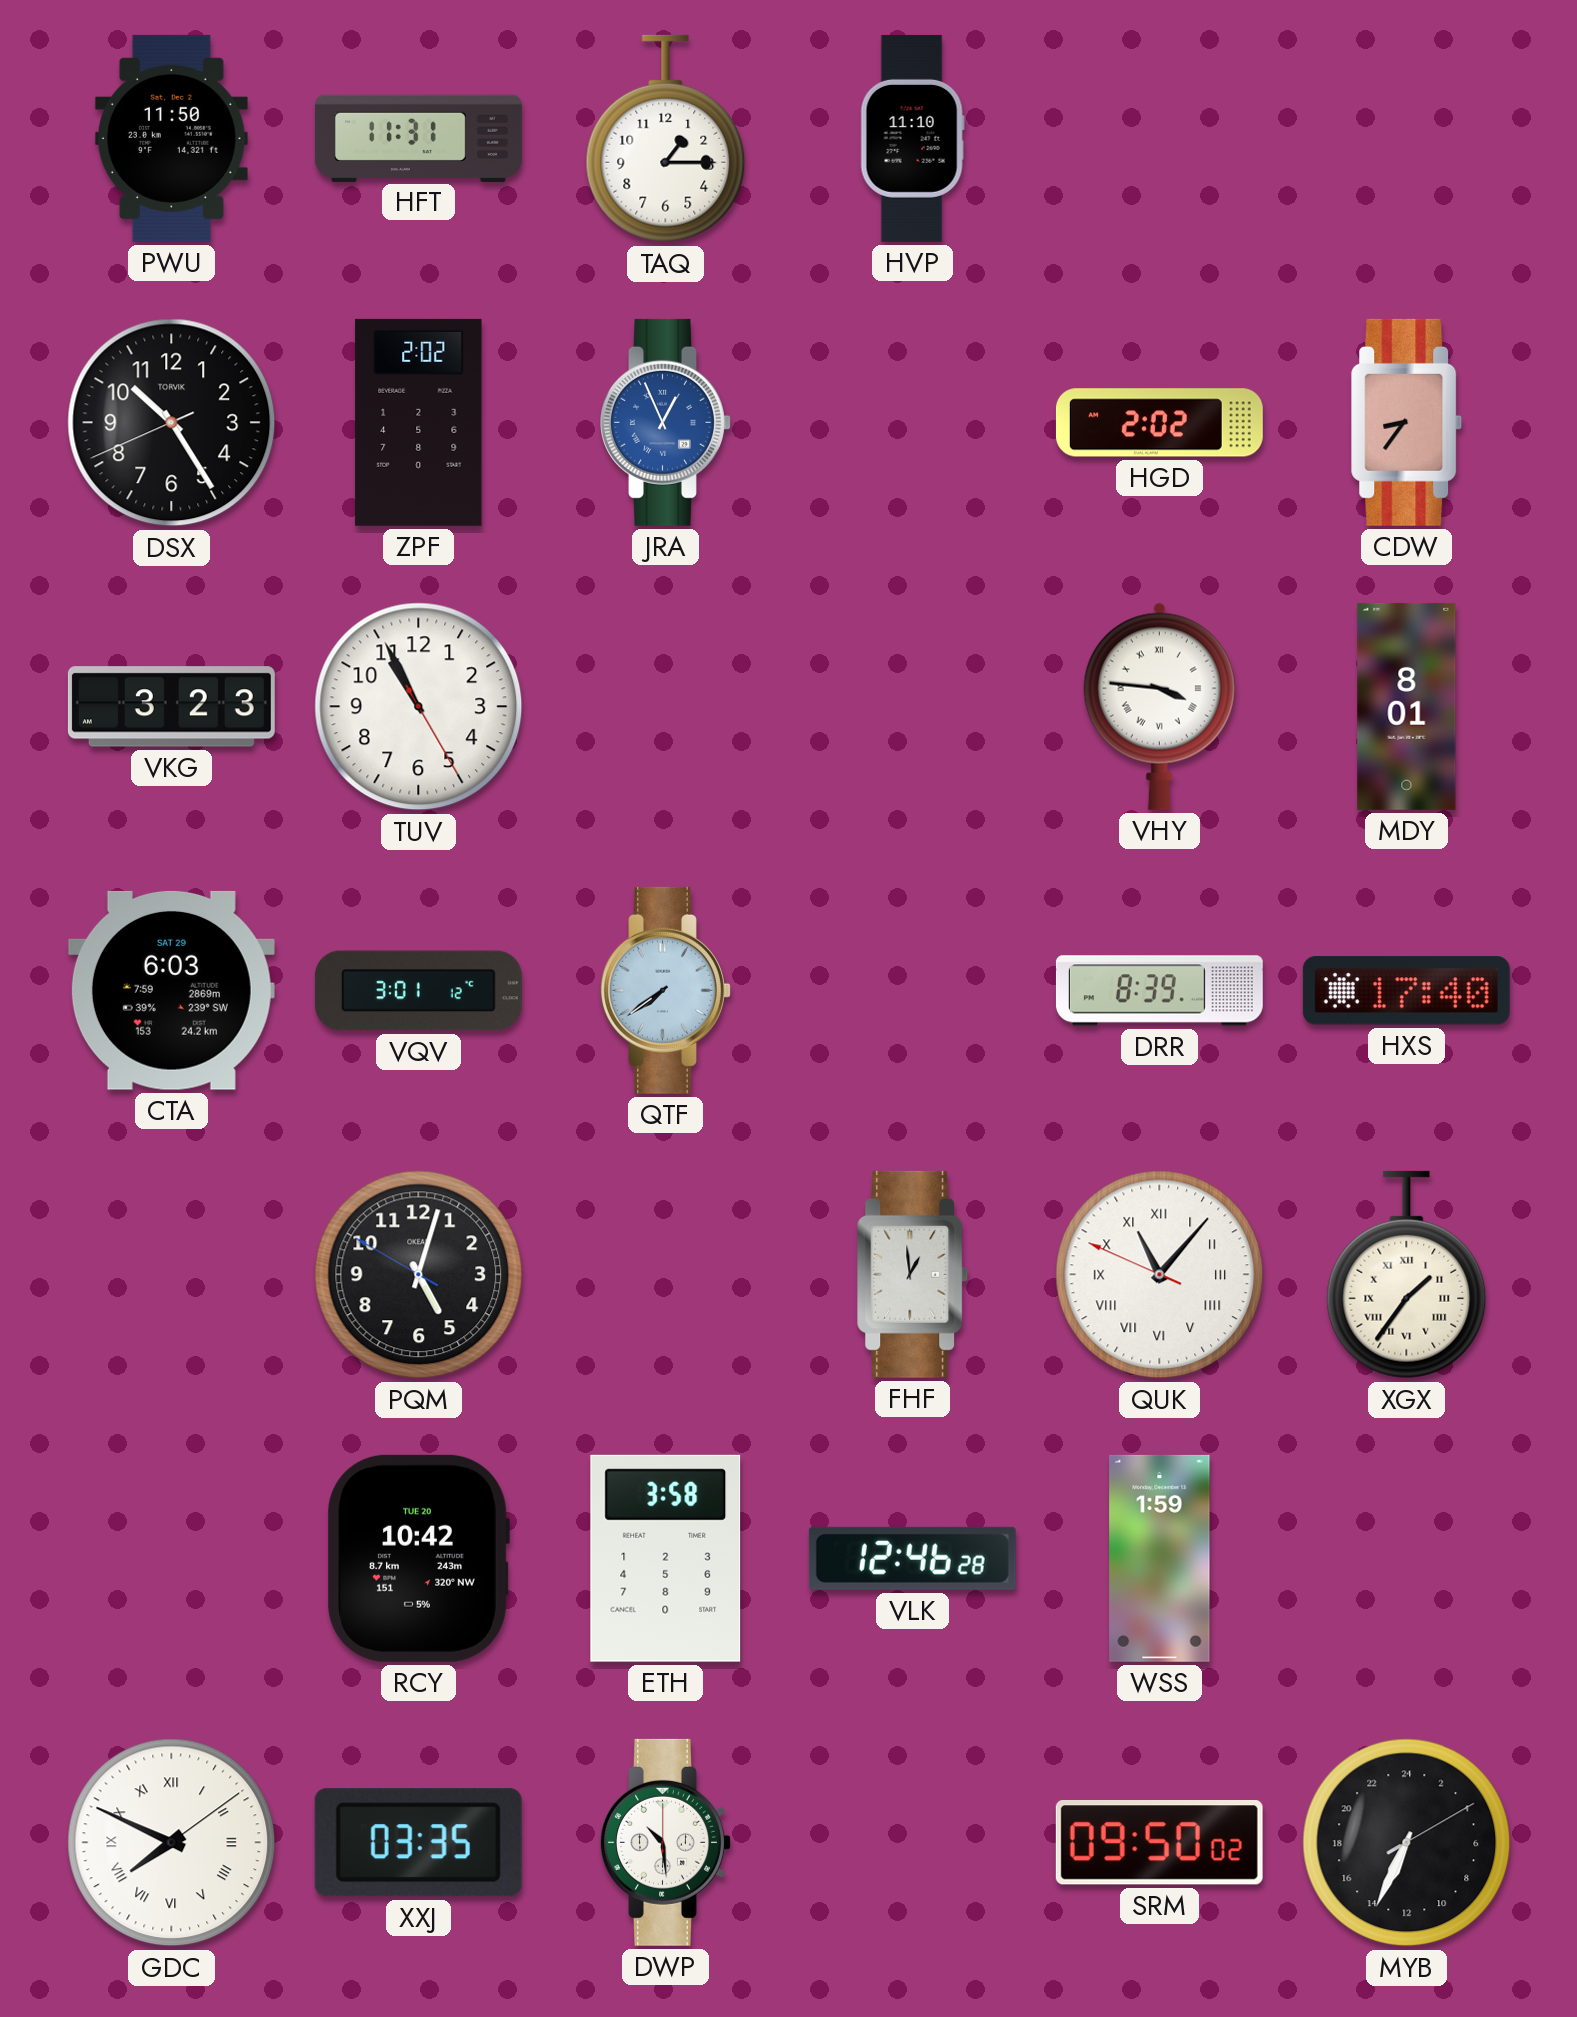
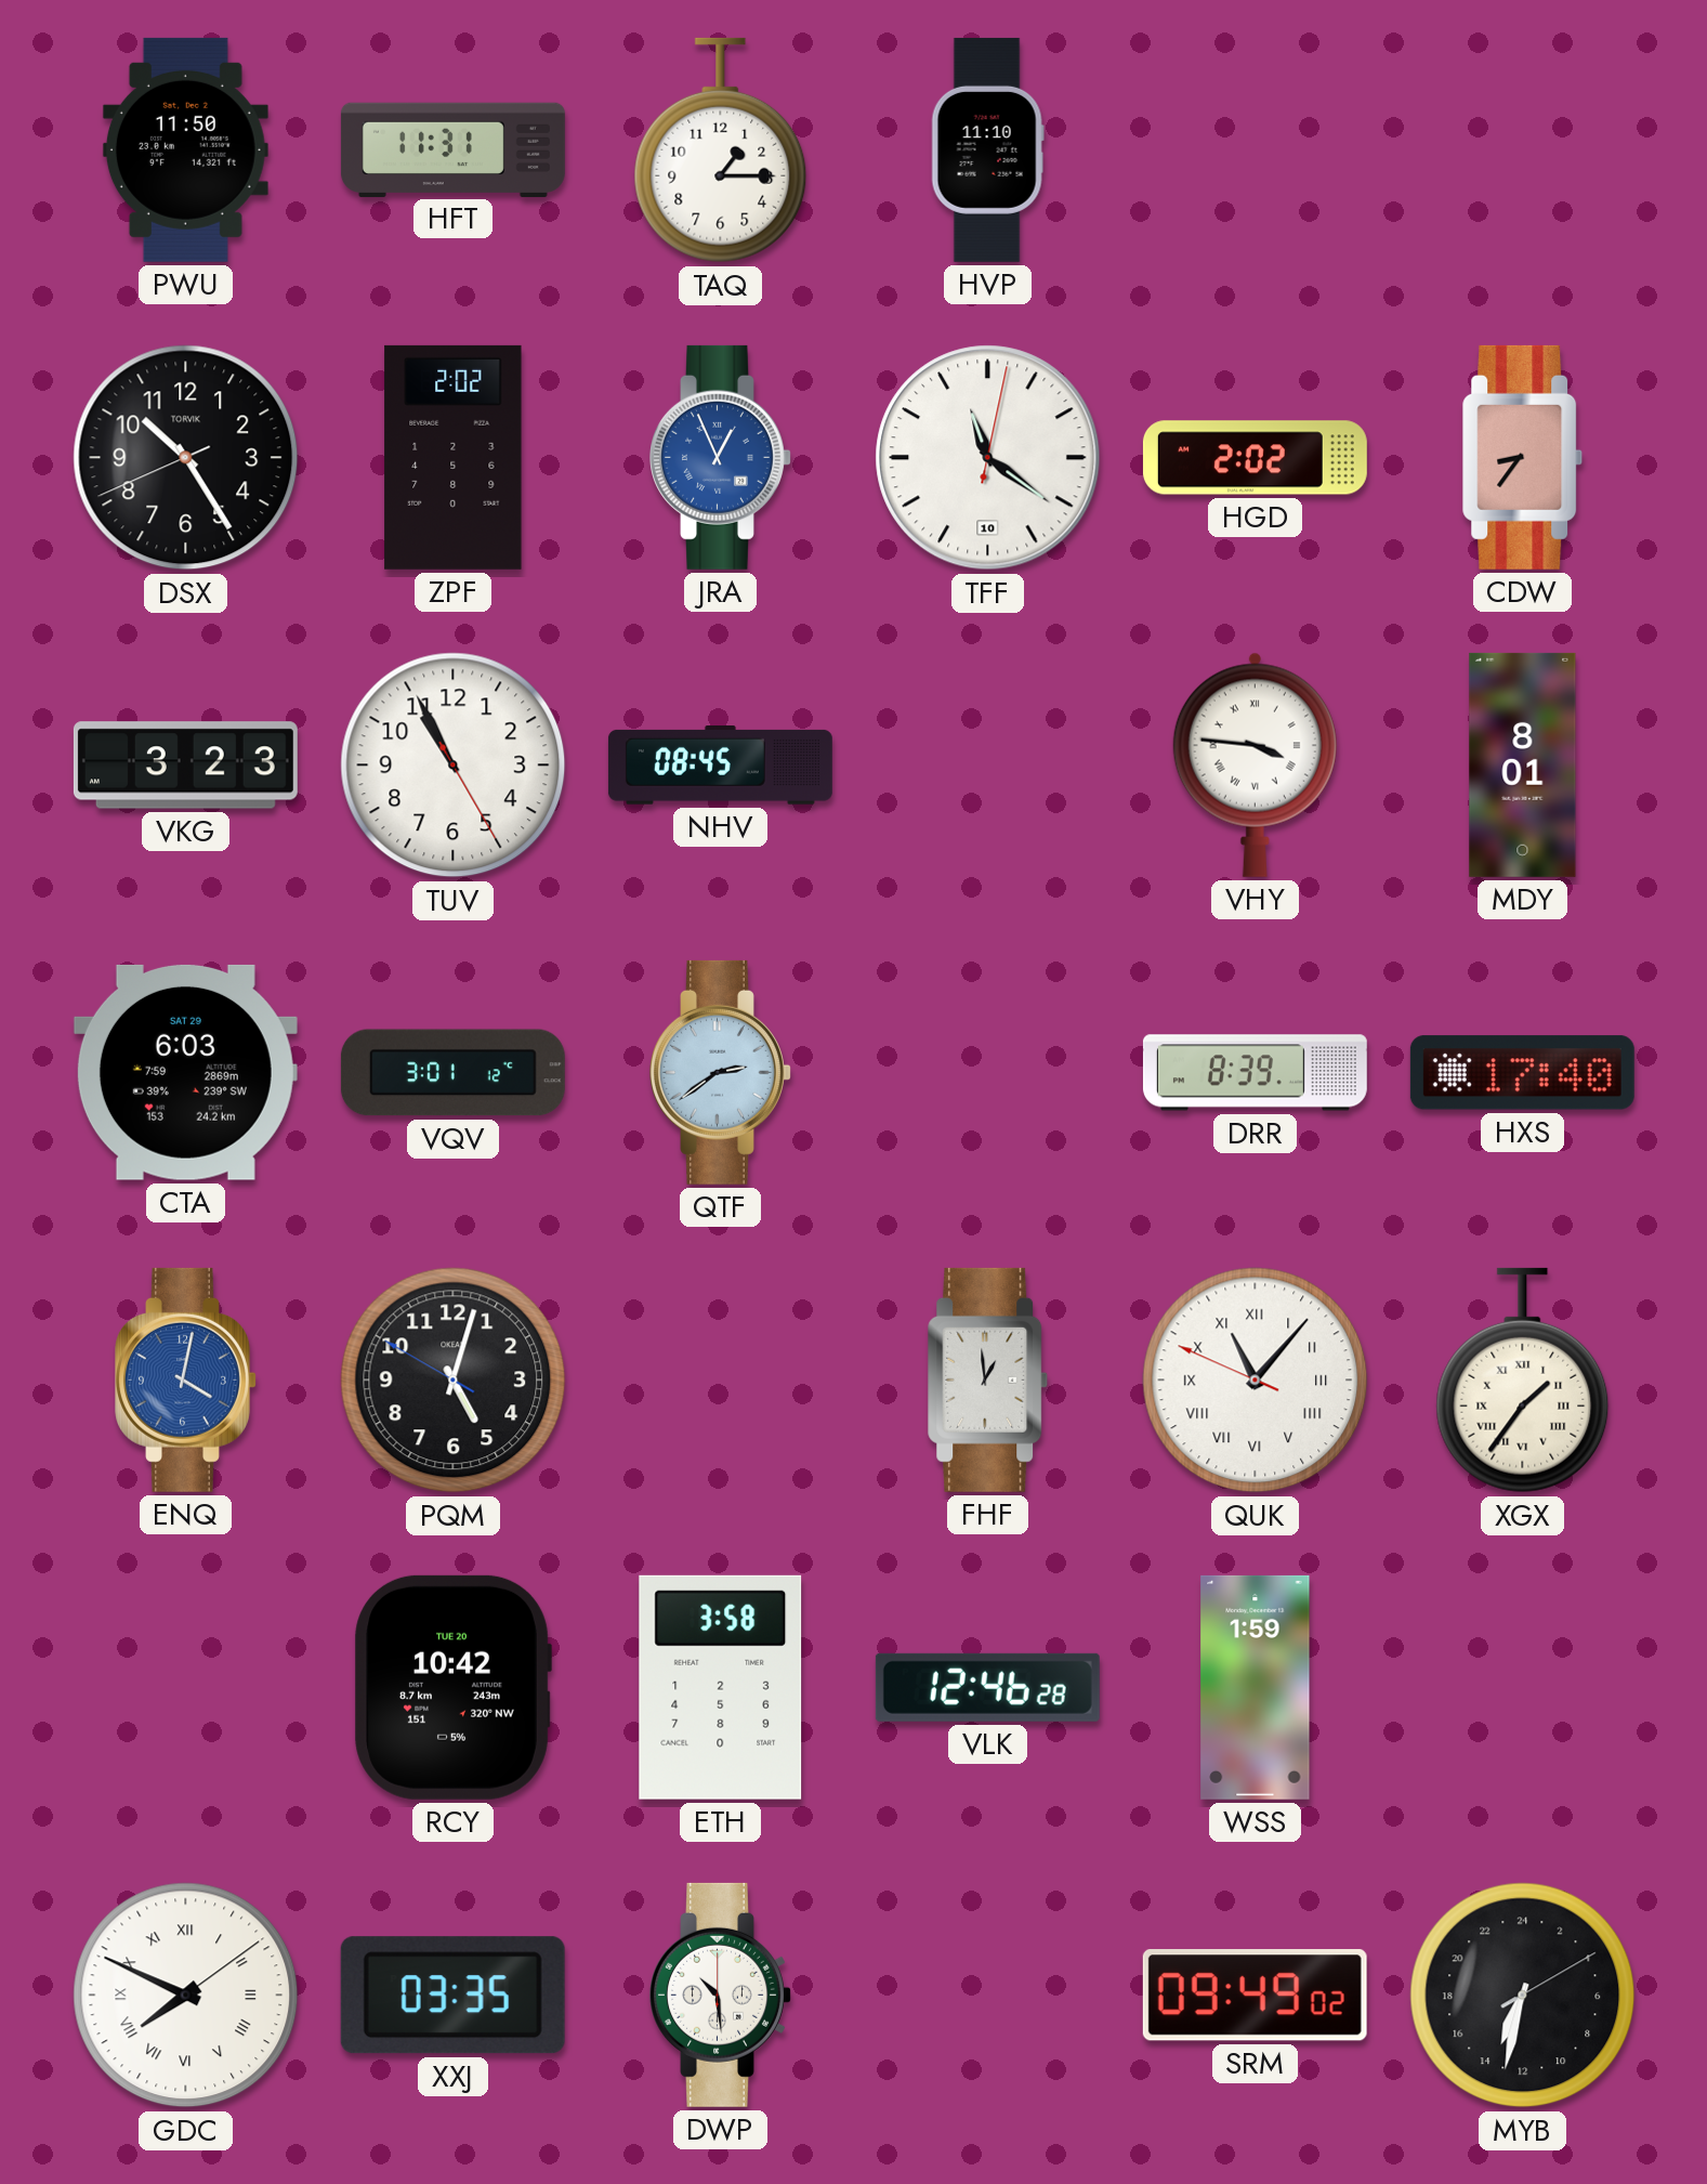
TFF: none -> 11:21
NHV: none -> 08:45
QTF: 7:39 -> 2:39
ENQ: none -> 4:02
SRM: 09:50 -> 09:49
MYB: 13:34 -> 13:32
